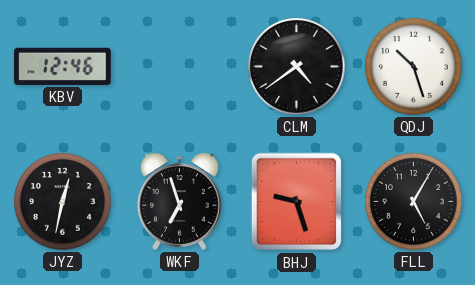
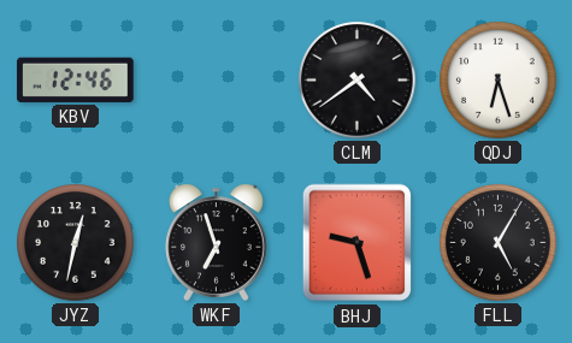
QDJ: 10:27 -> 6:27
